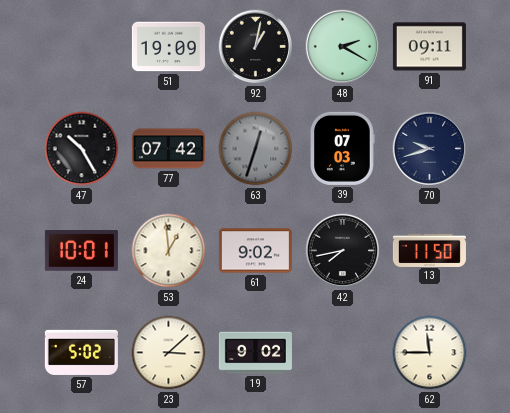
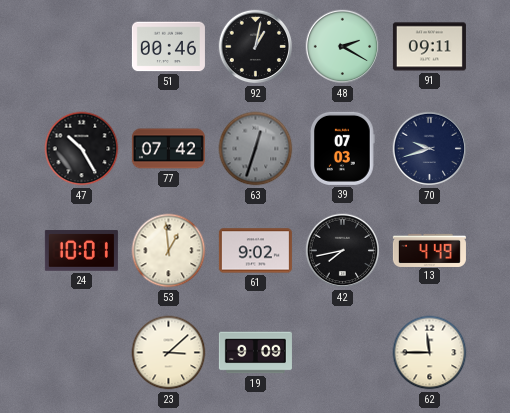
51: 19:09 -> 00:46
13: 11:50 -> 4:49
57: 5:02 -> none
19: 9:02 -> 9:09
